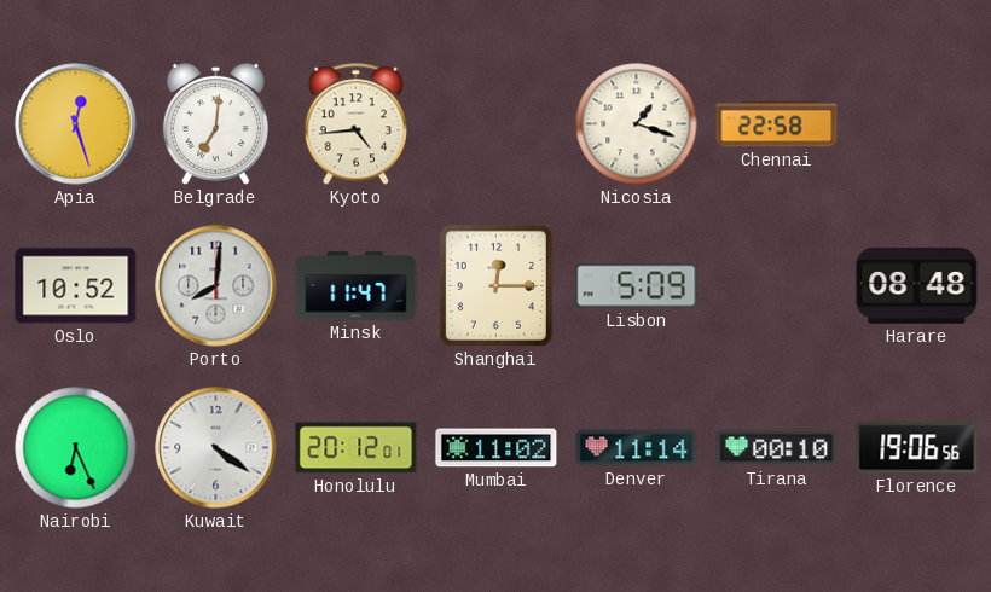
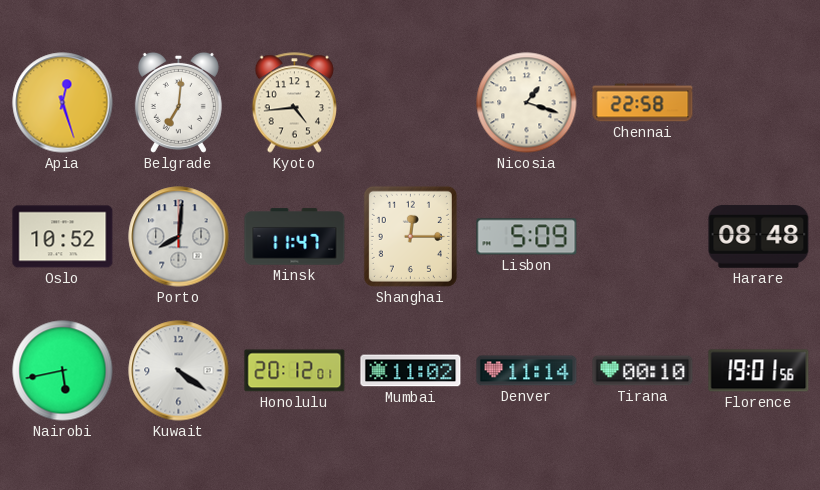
Nairobi: 6:26 -> 5:43
Florence: 19:06 -> 19:01
